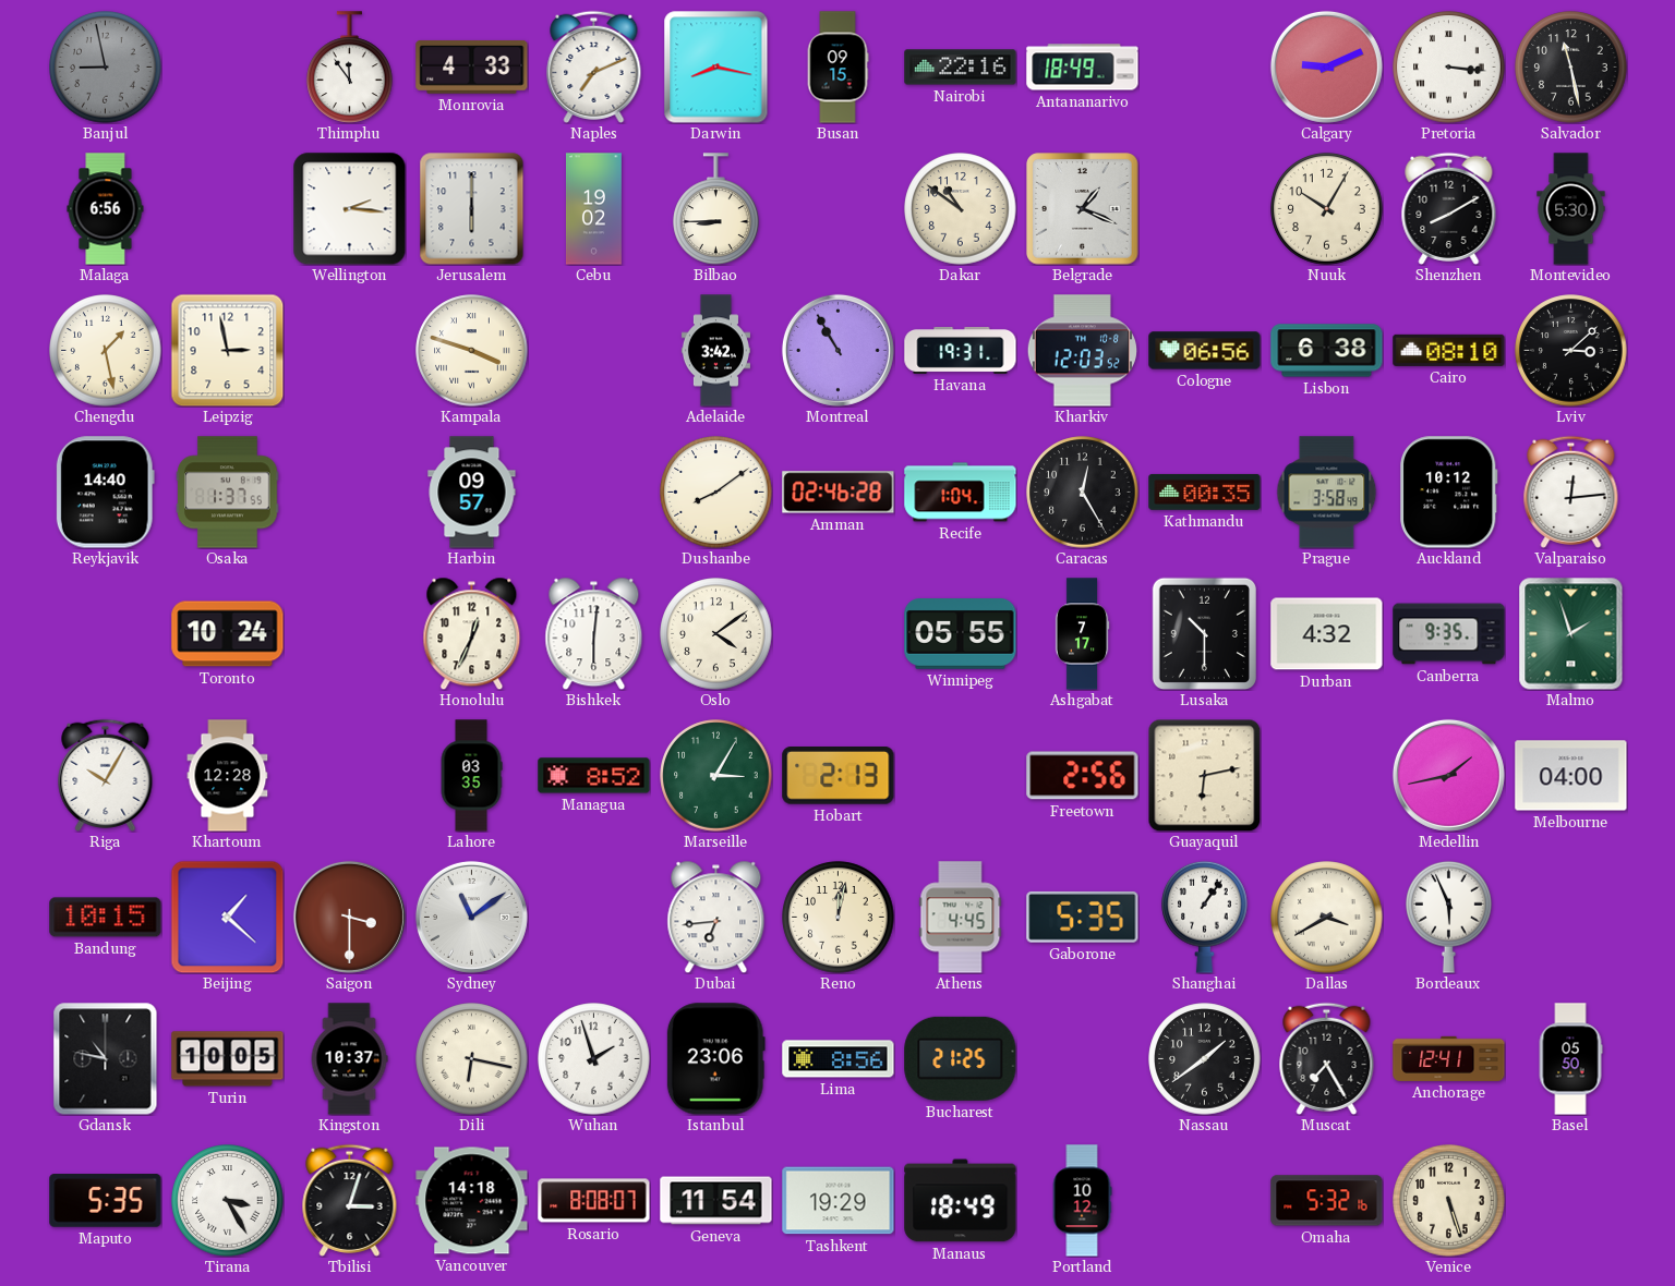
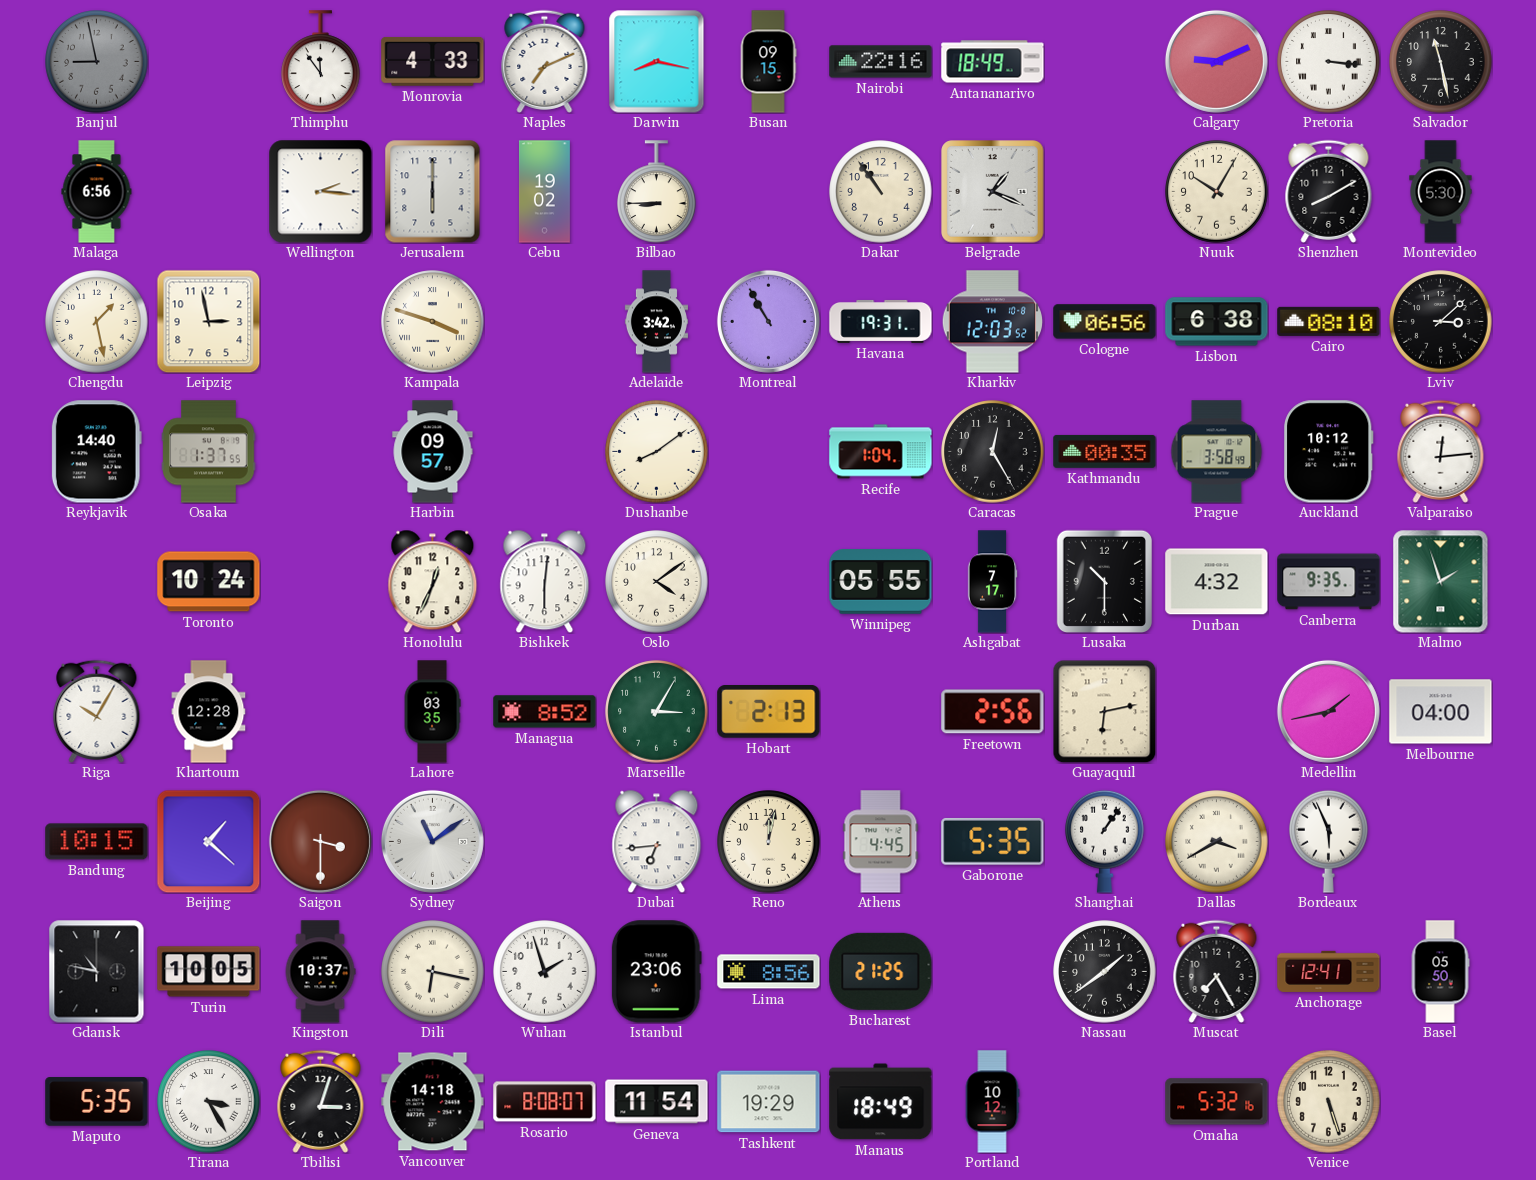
Dakar: 10:51 -> 10:54
Amman: 02:46 -> none
